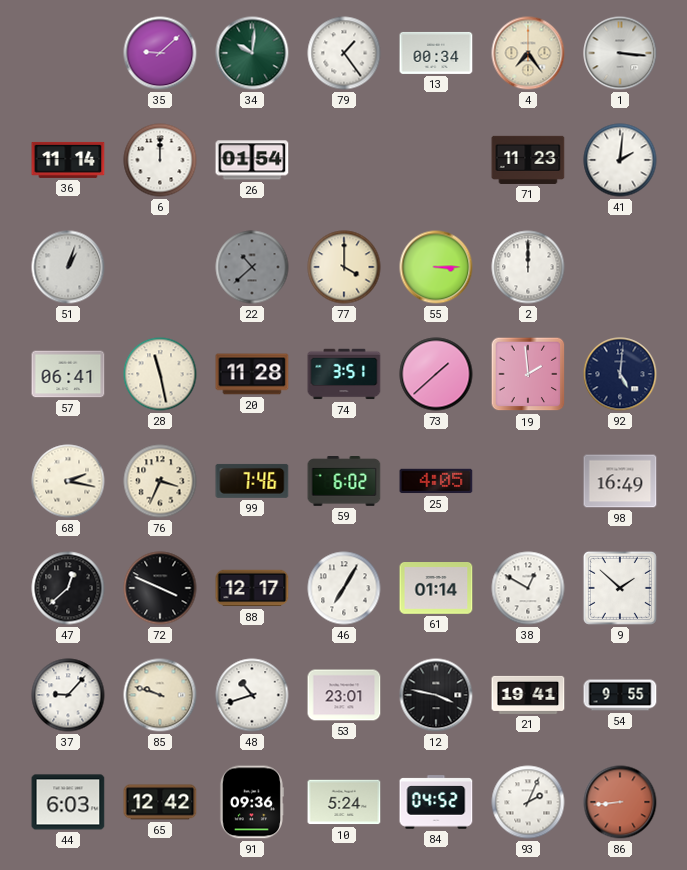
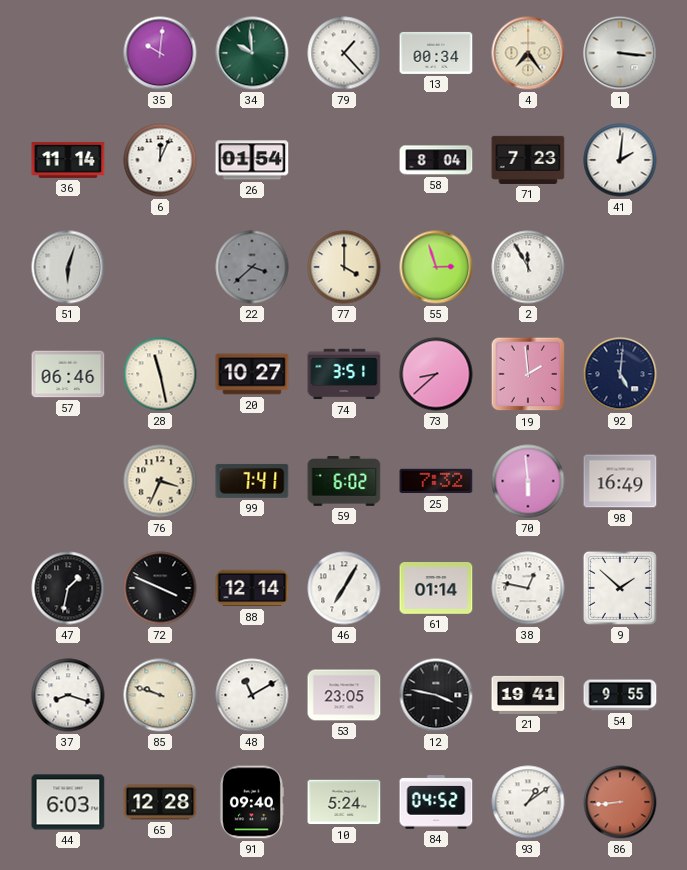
35: 9:08 -> 10:01
34: 10:01 -> 9:59
79: 1:24 -> 1:23
6: 12:00 -> 12:04
58: none -> 8:04
71: 11:23 -> 7:23
51: 1:03 -> 6:03
22: 10:38 -> 3:38
55: 3:15 -> 2:57
2: 12:00 -> 11:55
57: 06:41 -> 06:46
20: 11:28 -> 10:27
73: 1:38 -> 8:38
68: 2:17 -> none
99: 7:46 -> 7:41
25: 4:05 -> 7:32
70: none -> 5:59
47: 12:38 -> 1:32
88: 12:17 -> 12:14
38: 12:50 -> 12:47
37: 9:07 -> 8:18
48: 10:42 -> 11:10
53: 23:01 -> 23:05
65: 12:42 -> 12:28
91: 09:36 -> 09:40
93: 2:04 -> 1:09
